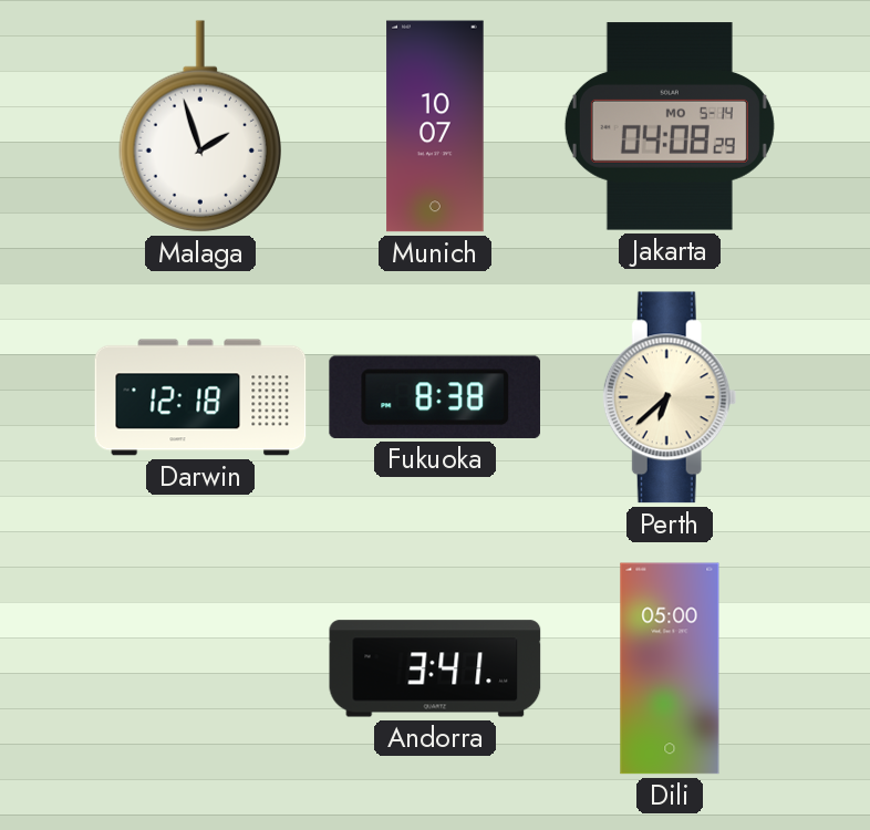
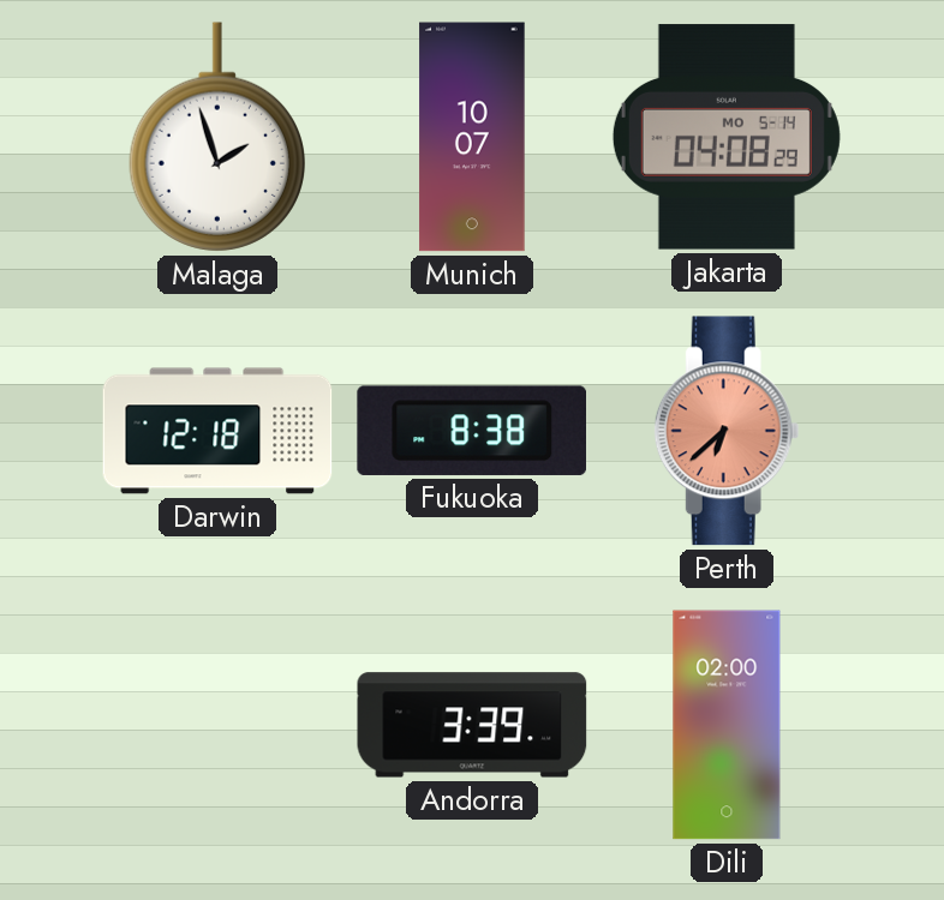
Perth dial: cream -> salmon
Andorra: 3:41 -> 3:39
Dili: 05:00 -> 02:00
